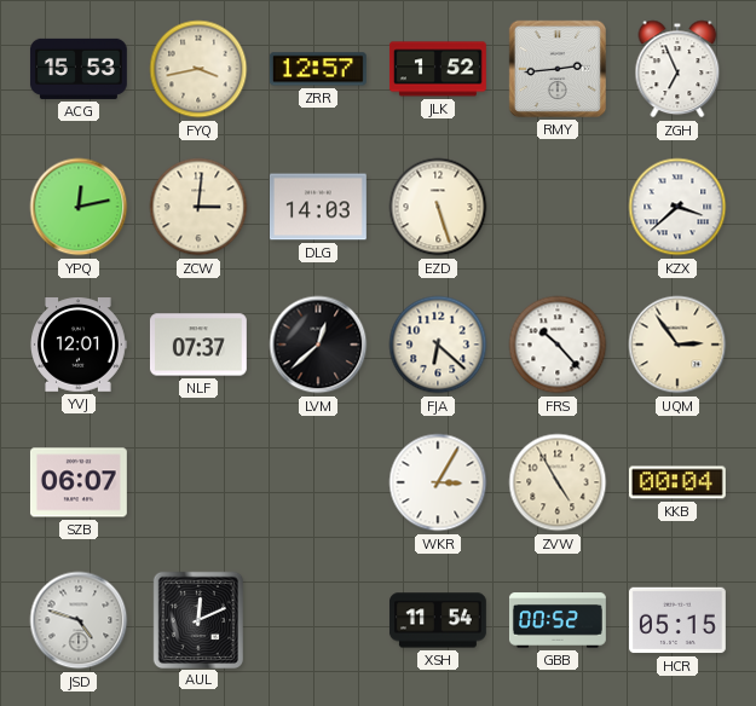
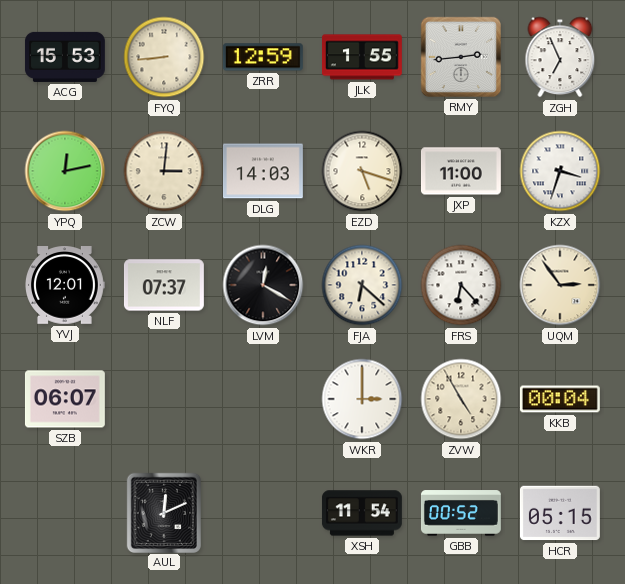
FYQ: 3:43 -> 8:44
ZRR: 12:57 -> 12:59
JLK: 1:52 -> 1:55
EZD: 5:27 -> 5:18
JXP: none -> 11:00
KZX: 3:38 -> 3:33
LVM: 12:38 -> 12:20
FRS: 10:23 -> 6:23
WKR: 3:05 -> 3:00
JSD: 4:48 -> none
